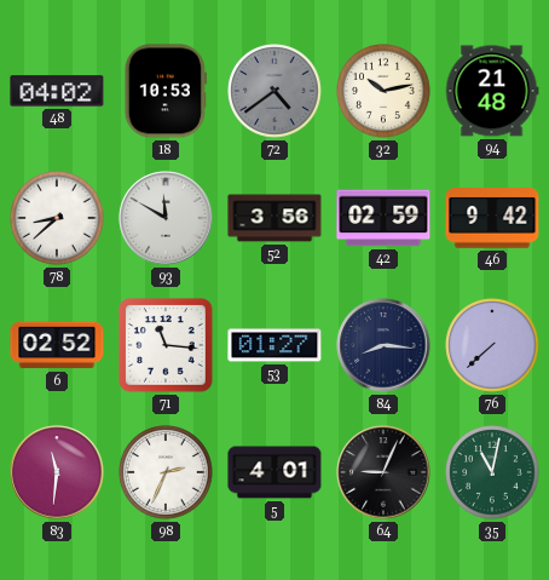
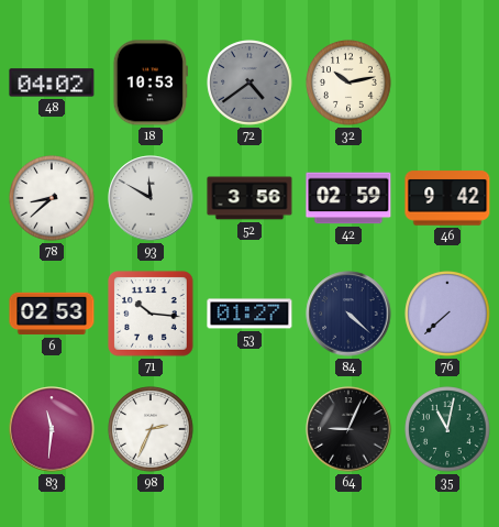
94: 21:48 -> none
6: 02:52 -> 02:53
71: 11:16 -> 10:16
84: 8:16 -> 4:22
5: 4:01 -> none
